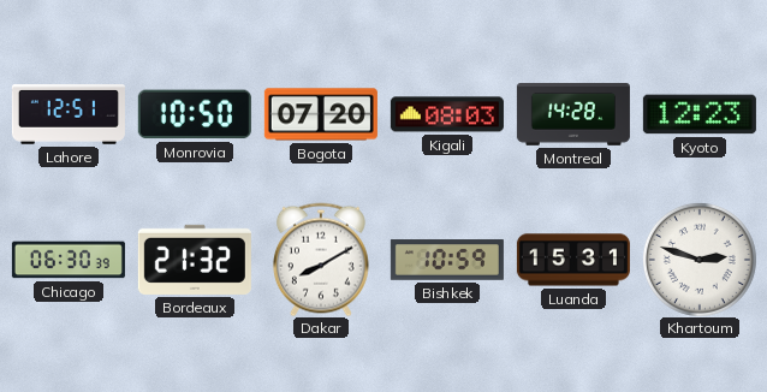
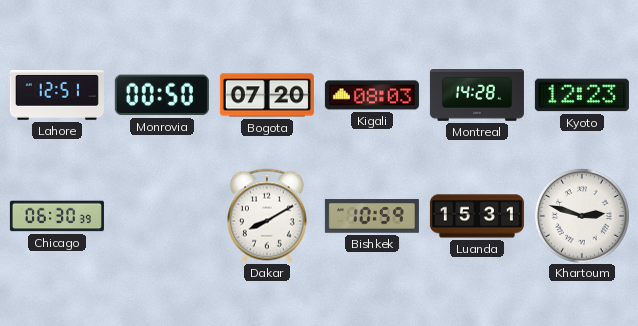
Monrovia: 10:50 -> 00:50
Bordeaux: 21:32 -> none
